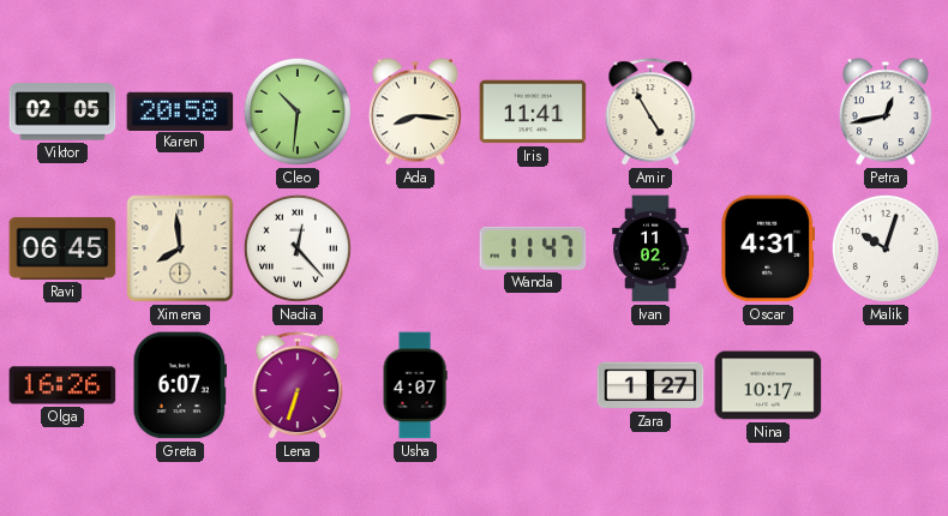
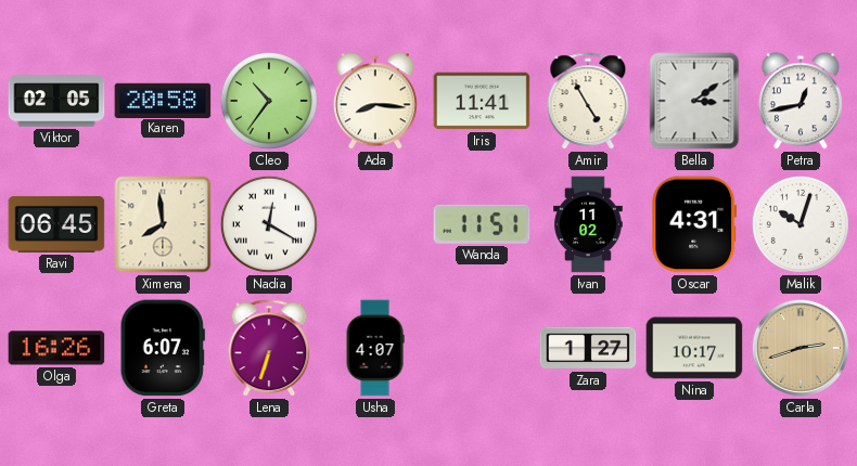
Cleo: 10:31 -> 10:36
Bella: none -> 3:09
Nadia: 12:23 -> 12:20
Wanda: 11:47 -> 11:51
Carla: none -> 2:42
